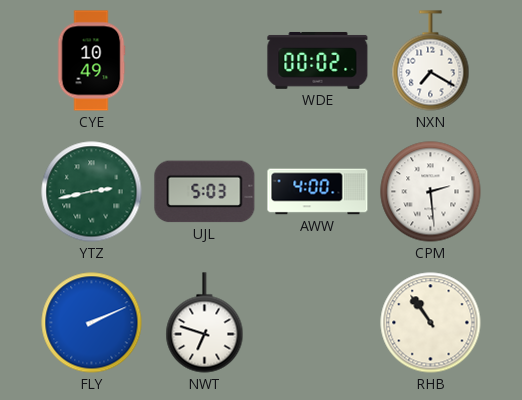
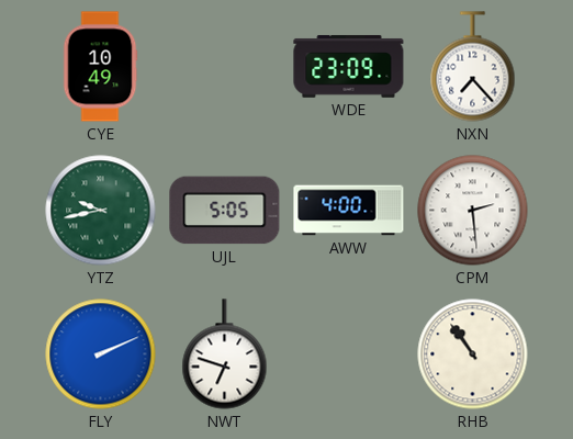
WDE: 00:02 -> 23:09
NXN: 7:20 -> 7:23
YTZ: 2:43 -> 9:43
UJL: 5:03 -> 5:05
